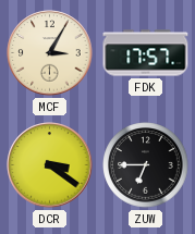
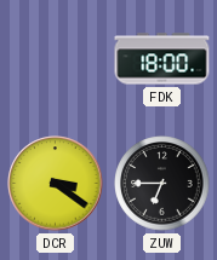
MCF: 3:05 -> none
FDK: 17:57 -> 18:00
